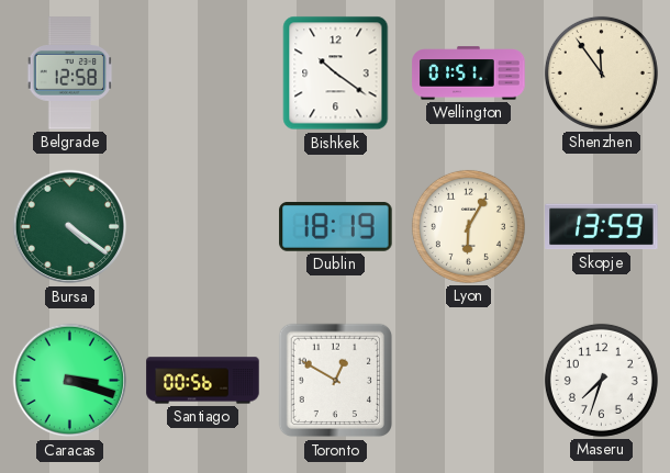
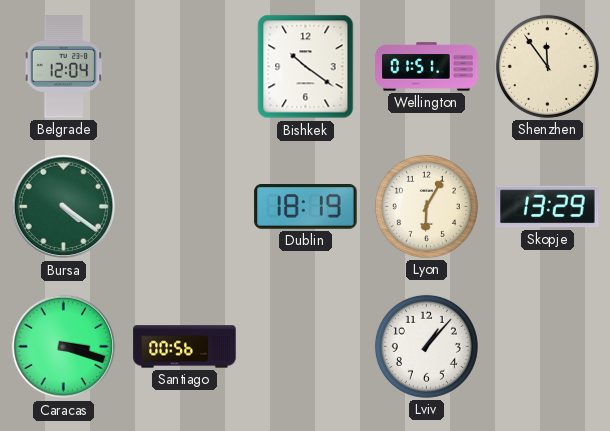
Belgrade: 12:58 -> 12:04
Skopje: 13:59 -> 13:29
Toronto: 12:50 -> none
Lviv: none -> 1:07
Maseru: 7:33 -> none
